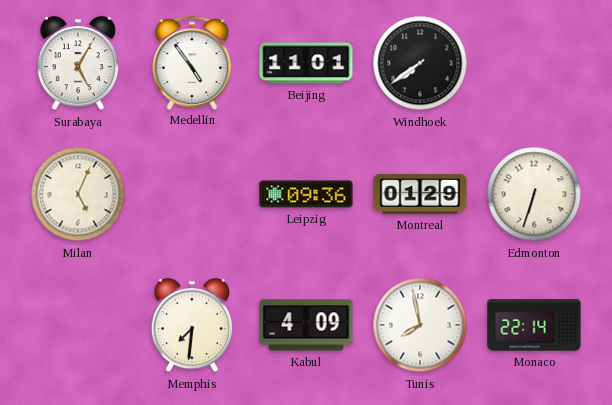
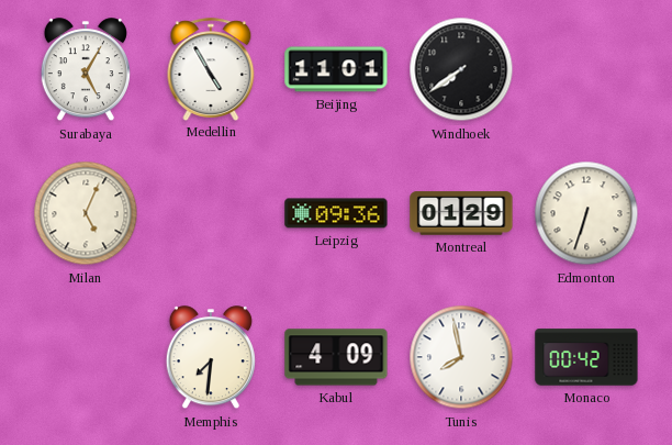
Medellin: 4:54 -> 4:55
Monaco: 22:14 -> 00:42
